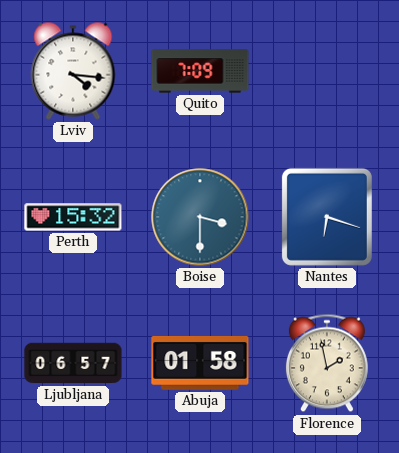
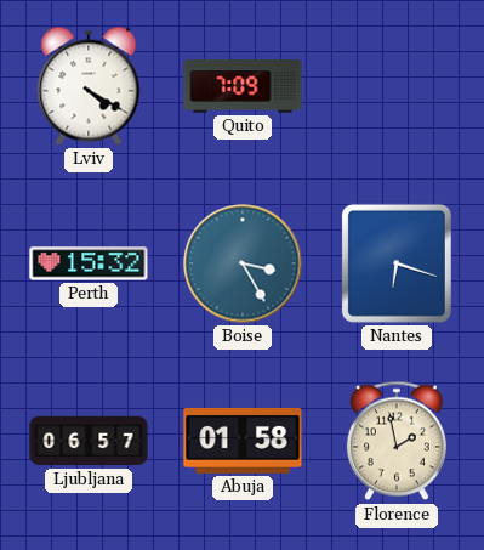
Lviv: 4:16 -> 4:20
Boise: 3:30 -> 3:25
